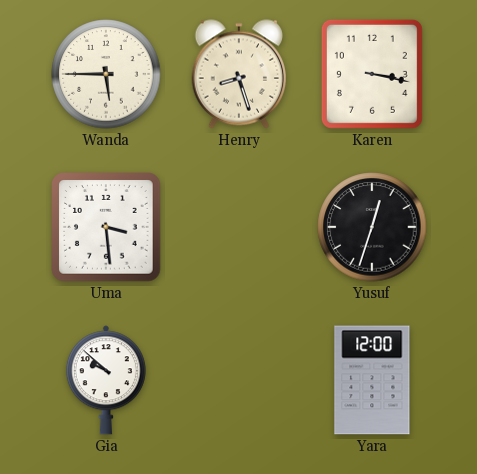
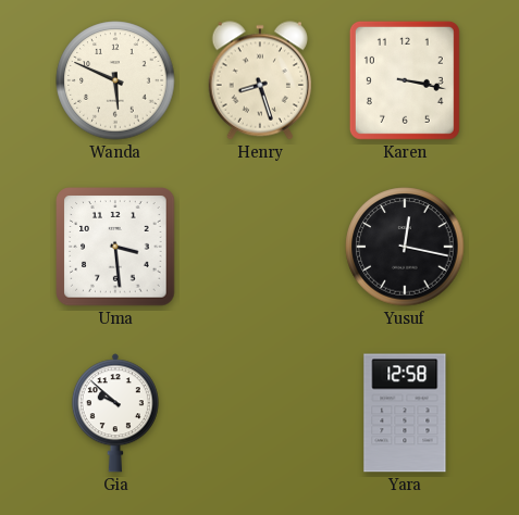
Wanda: 5:45 -> 5:49
Yusuf: 12:33 -> 12:17
Yara: 12:00 -> 12:58
